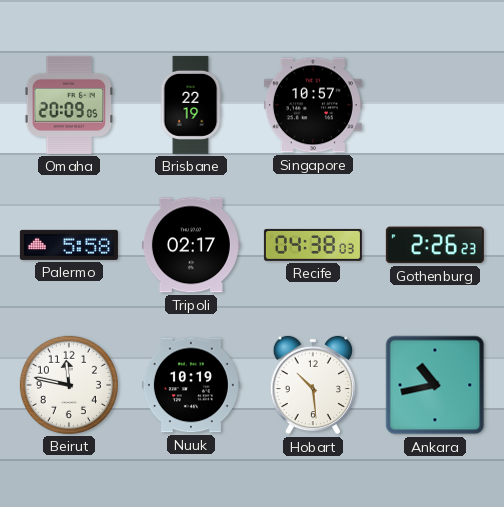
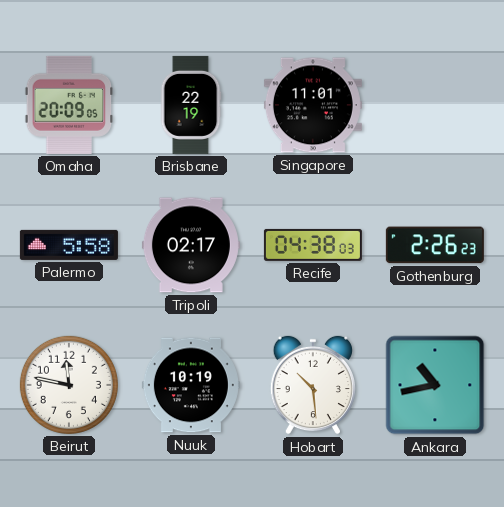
Singapore: 10:57 -> 11:01
